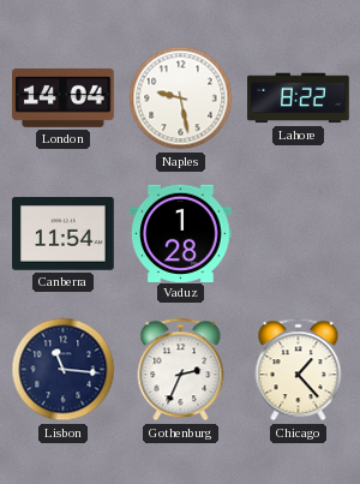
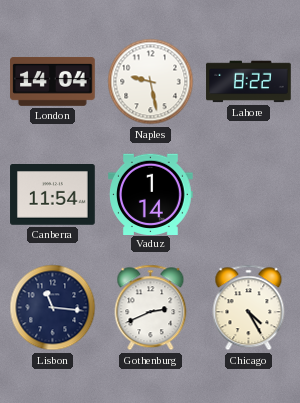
Vaduz: 1:28 -> 1:14
Gothenburg: 2:34 -> 2:41
Chicago: 1:23 -> 4:25
